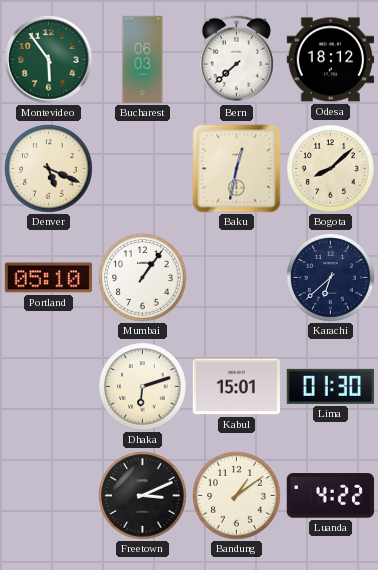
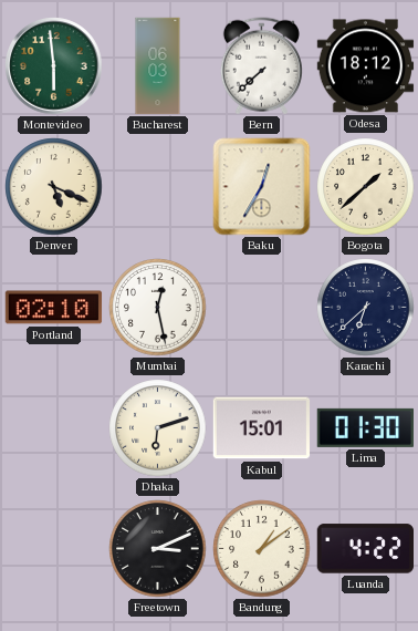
Montevideo: 5:54 -> 5:59
Baku: 12:32 -> 12:35
Bogota: 8:08 -> 1:38
Portland: 05:10 -> 02:10
Mumbai: 1:06 -> 12:28
